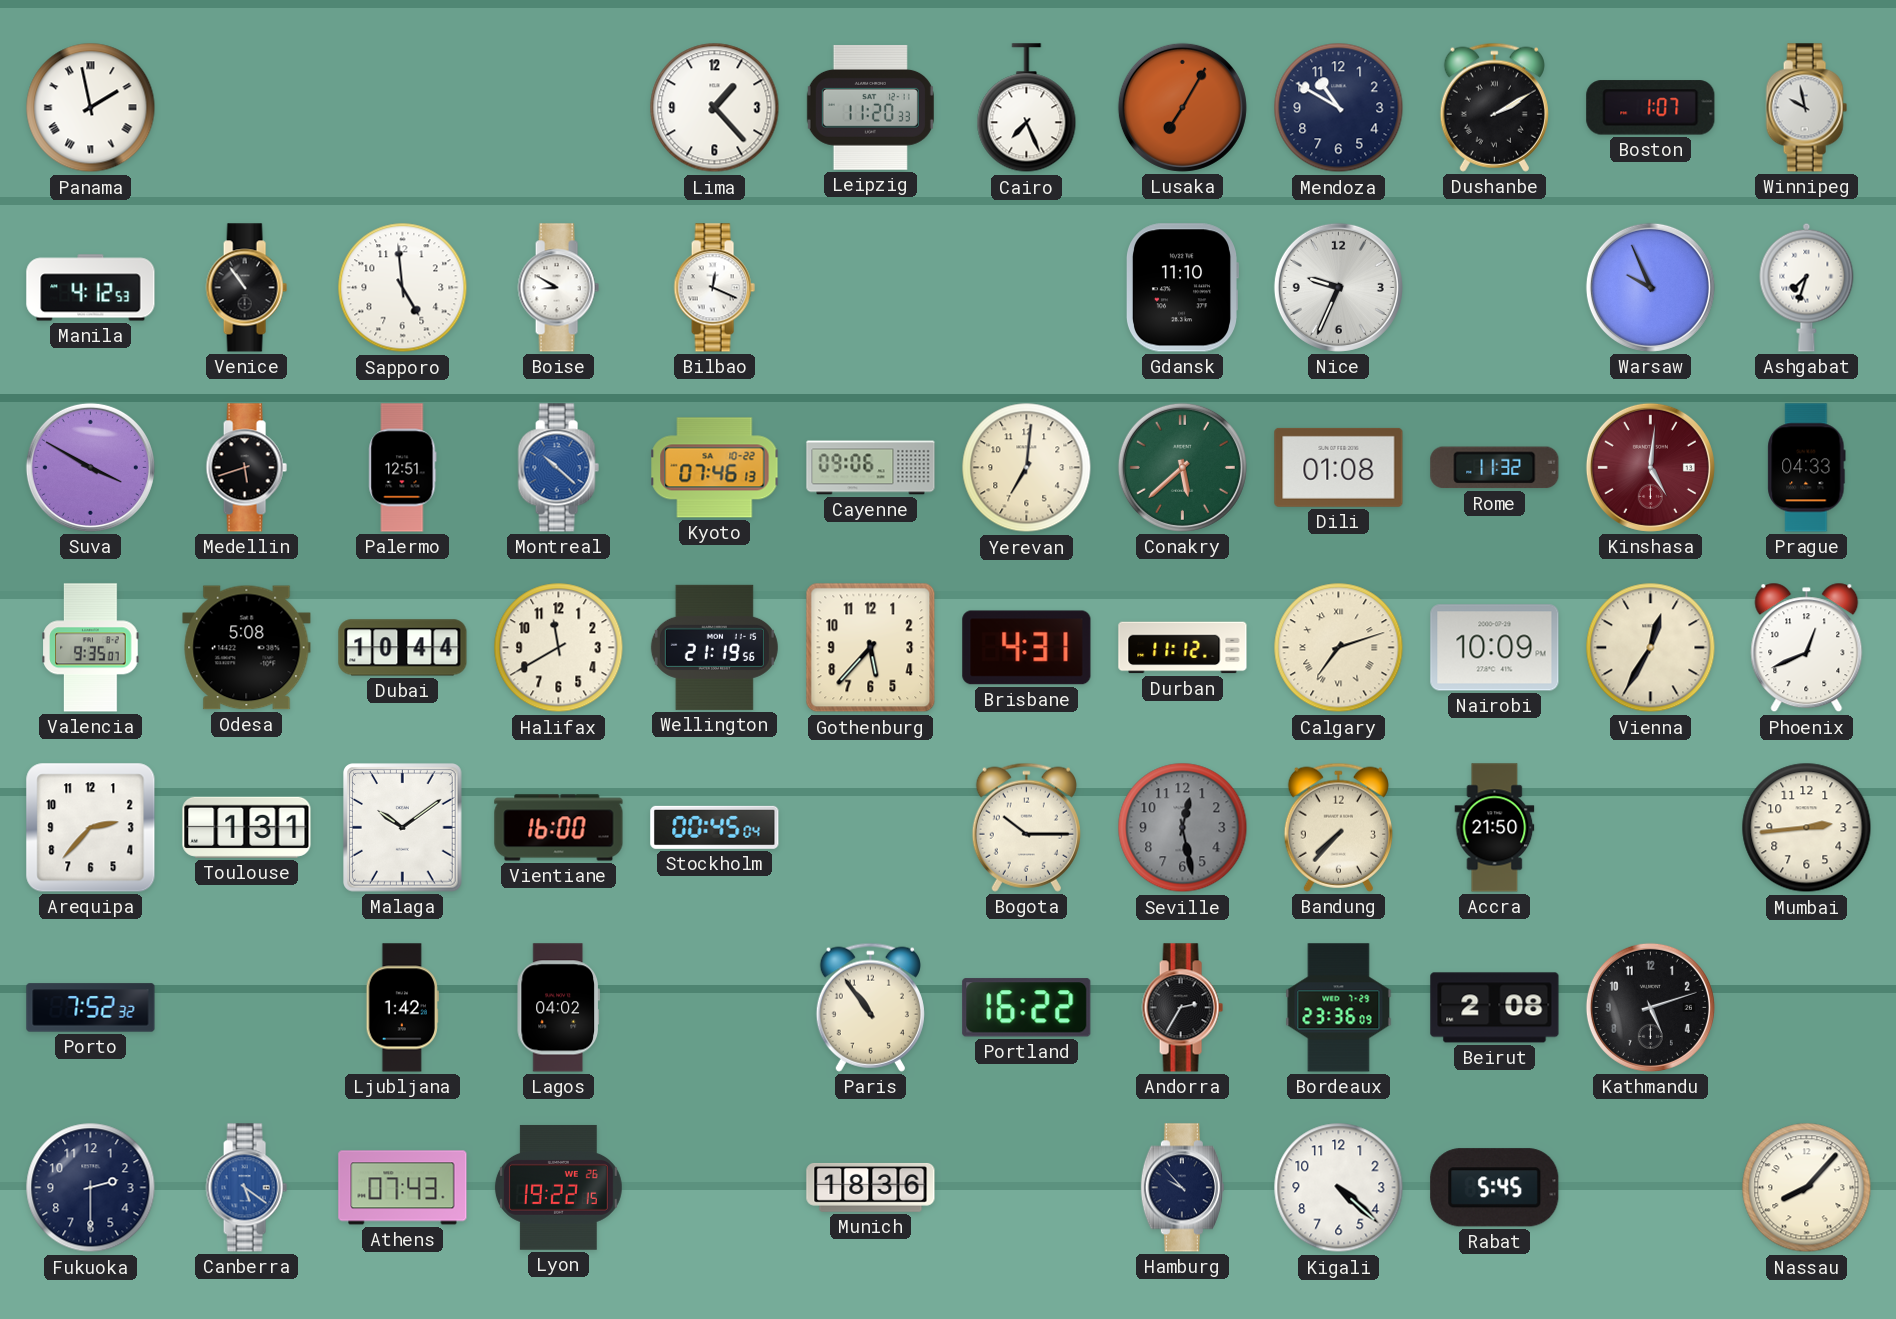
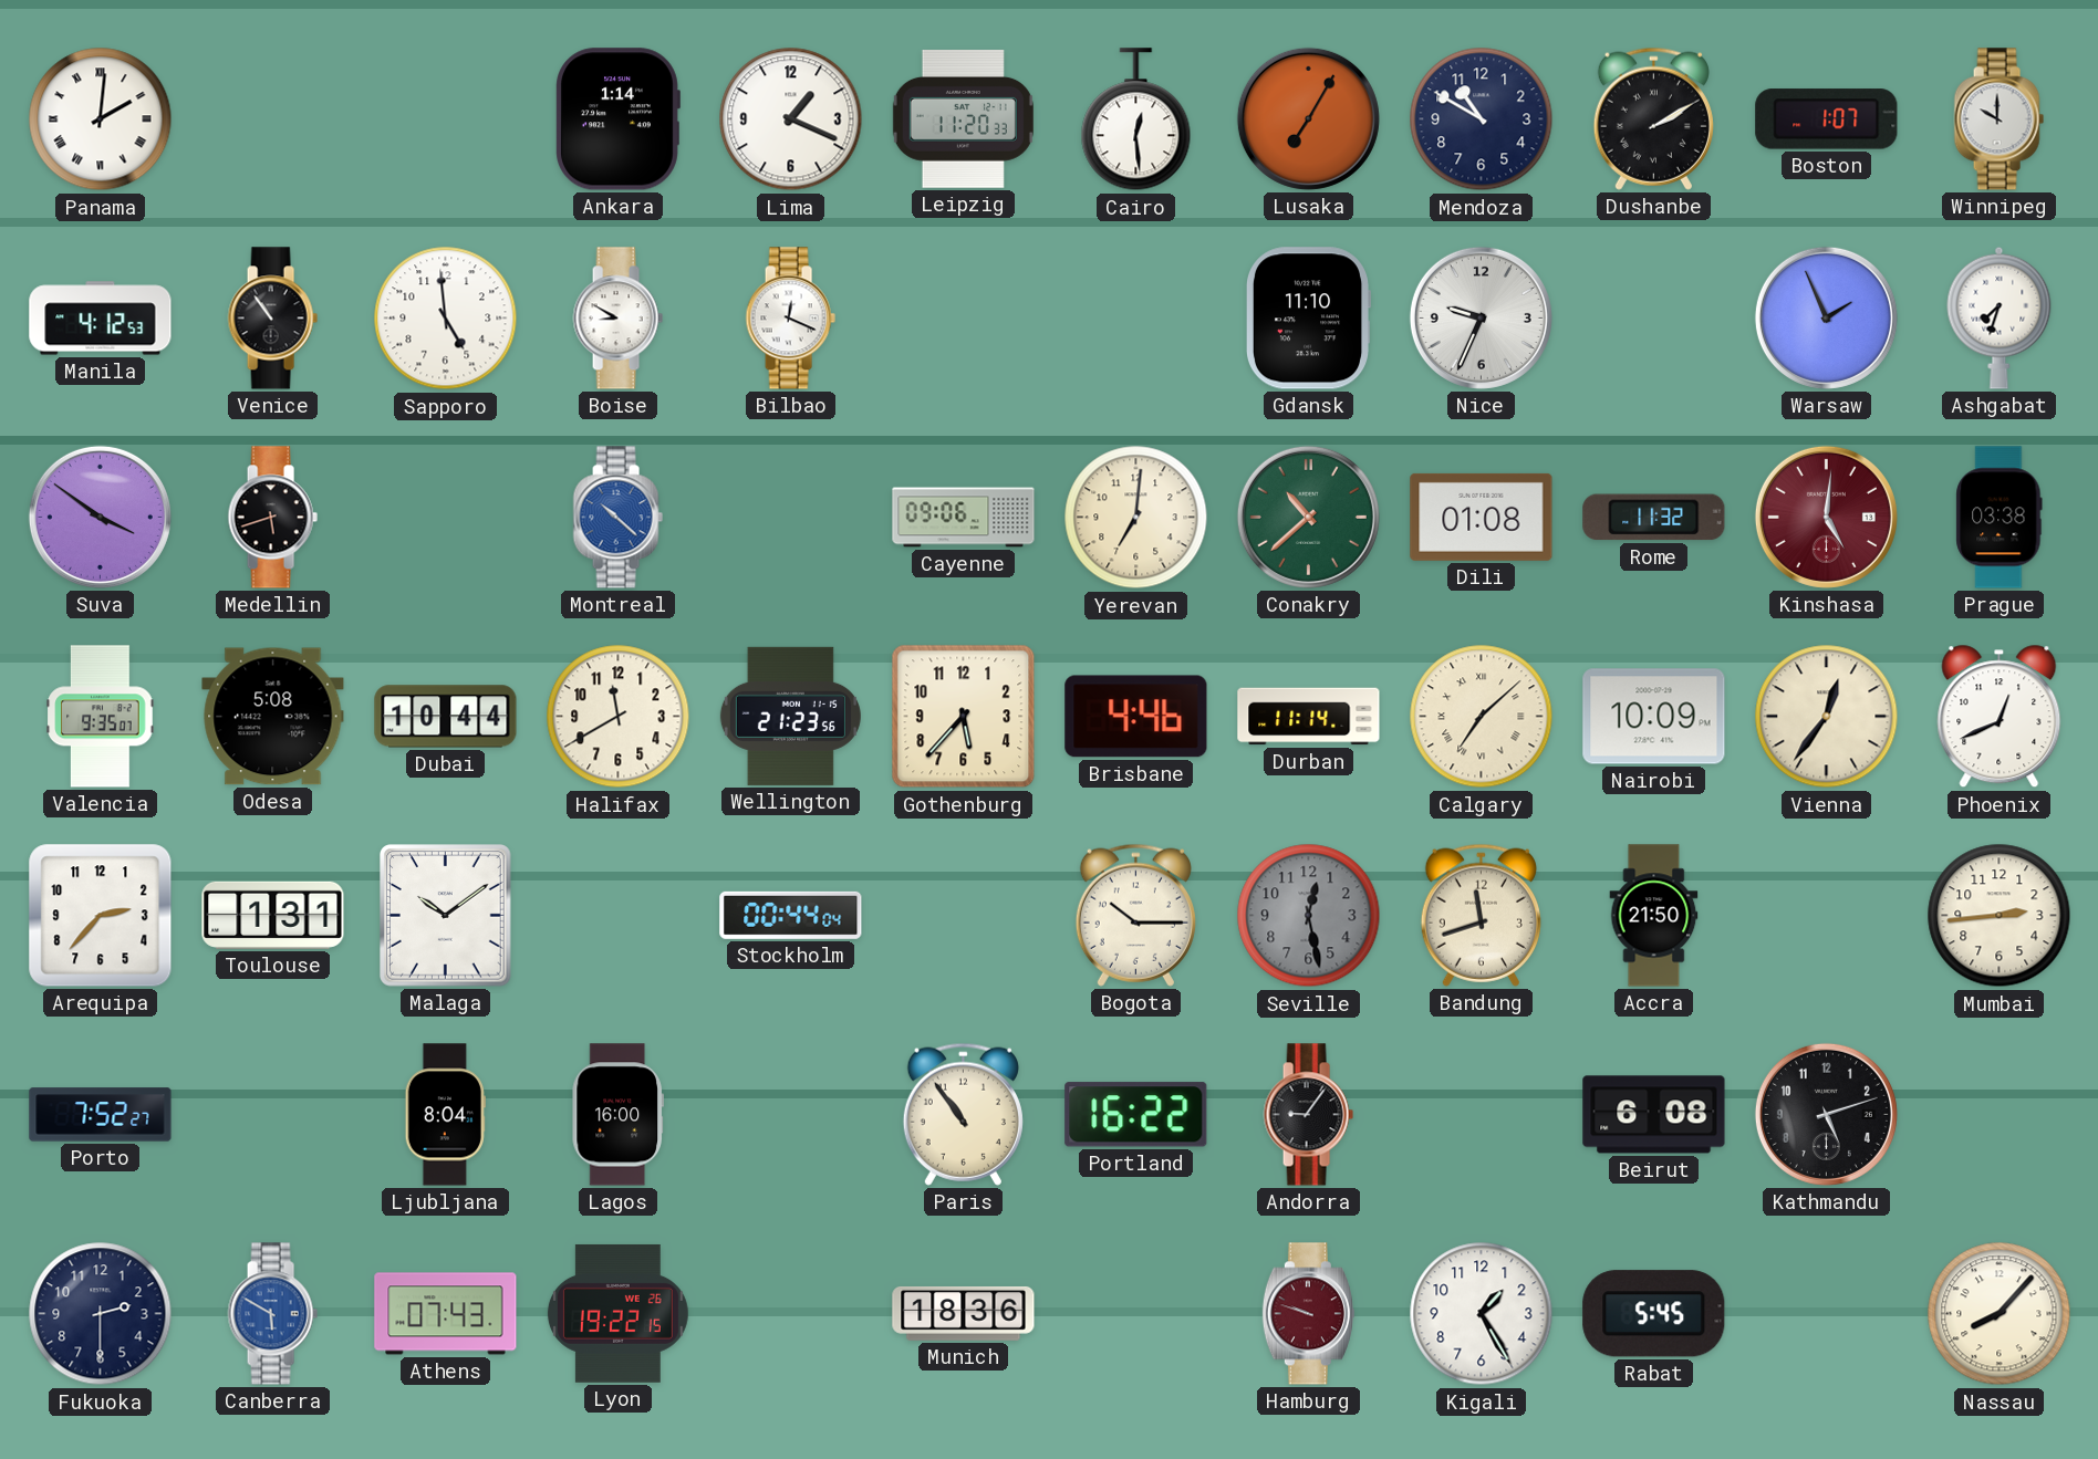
Panama: 1:58 -> 2:01
Ankara: none -> 1:14
Lima: 1:23 -> 1:19
Cairo: 7:26 -> 12:29
Winnipeg: 9:58 -> 10:00
Warsaw: 9:56 -> 1:56
Suva: 3:50 -> 3:51
Palermo: 12:51 -> none
Kyoto: 07:46 -> none
Conakry: 5:38 -> 10:38
Prague: 04:33 -> 03:38
Wellington: 21:19 -> 21:23
Brisbane: 4:31 -> 4:46
Durban: 11:12 -> 11:14
Calgary: 7:12 -> 7:08
Vienna: 12:35 -> 12:36
Vientiane: 16:00 -> none
Stockholm: 00:45 -> 00:44
Bandung: 7:37 -> 11:42
Porto: 7:52:32 -> 7:52:27
Ljubljana: 1:42 -> 8:04
Lagos: 04:02 -> 16:00
Andorra: 2:35 -> 9:06
Bordeaux: 23:36 -> none
Beirut: 2:08 -> 6:08
Canberra: 5:21 -> 5:50
Hamburg: 9:53 -> 9:48
Hamburg dial: navy -> burgundy
Kigali: 4:22 -> 1:25
